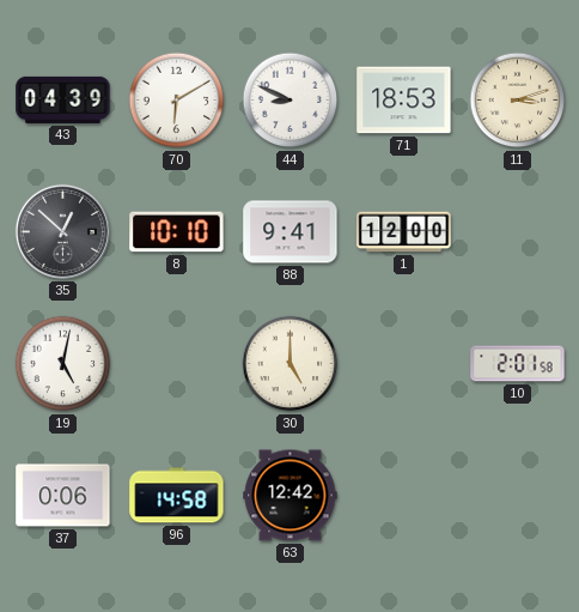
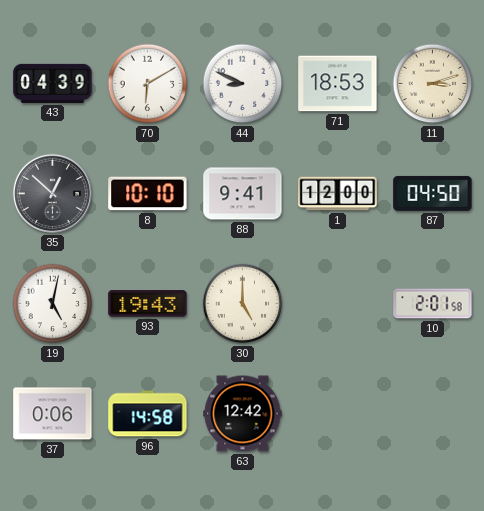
87: none -> 04:50
93: none -> 19:43
